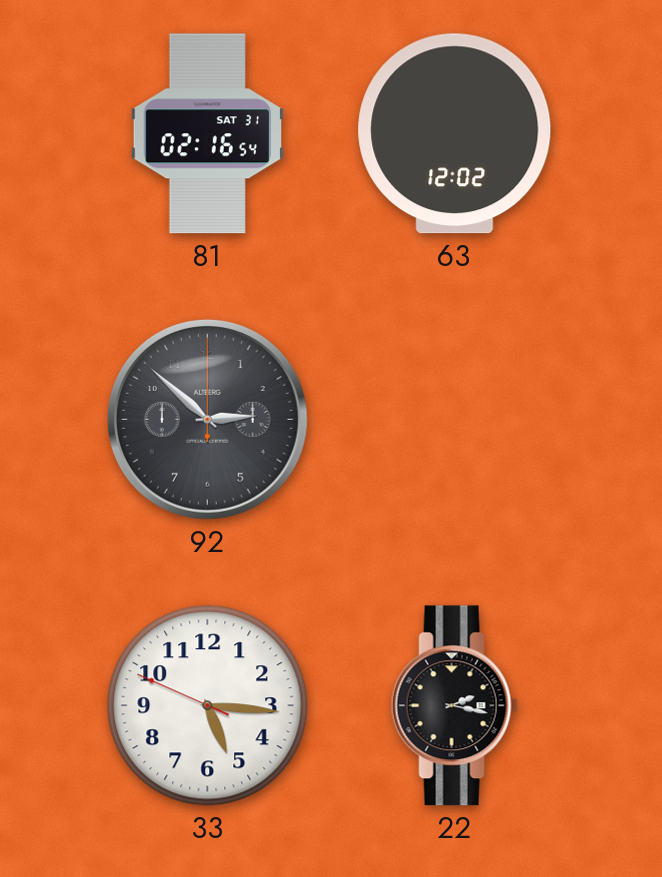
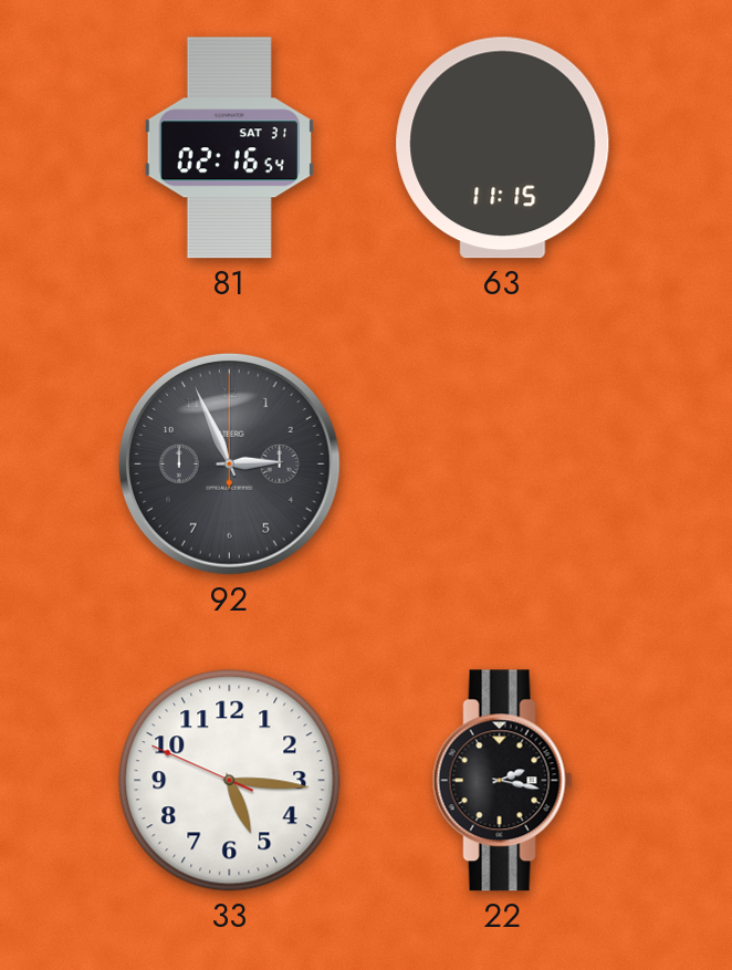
63: 12:02 -> 11:15
92: 2:52 -> 2:56
